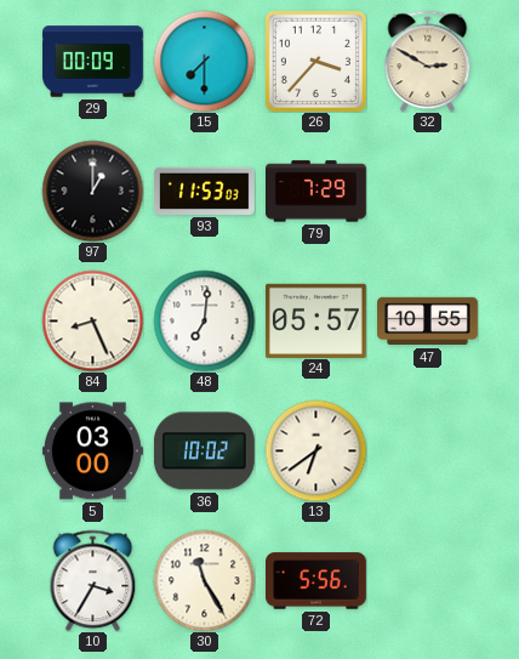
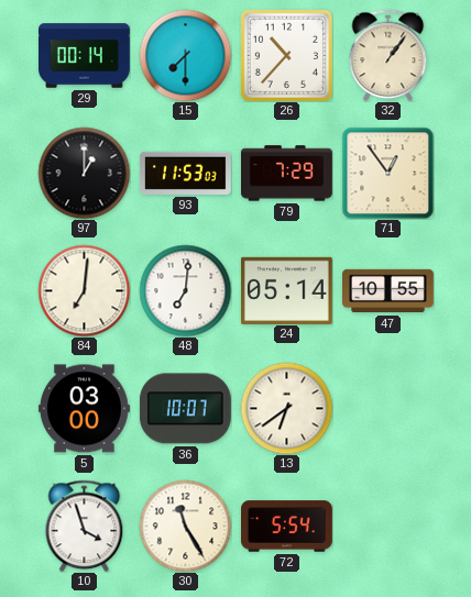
29: 00:09 -> 00:14
26: 3:37 -> 10:37
32: 2:50 -> 1:06
71: none -> 12:54
84: 8:26 -> 7:01
24: 05:57 -> 05:14
36: 10:02 -> 10:07
10: 3:35 -> 3:57
72: 5:56 -> 5:54
